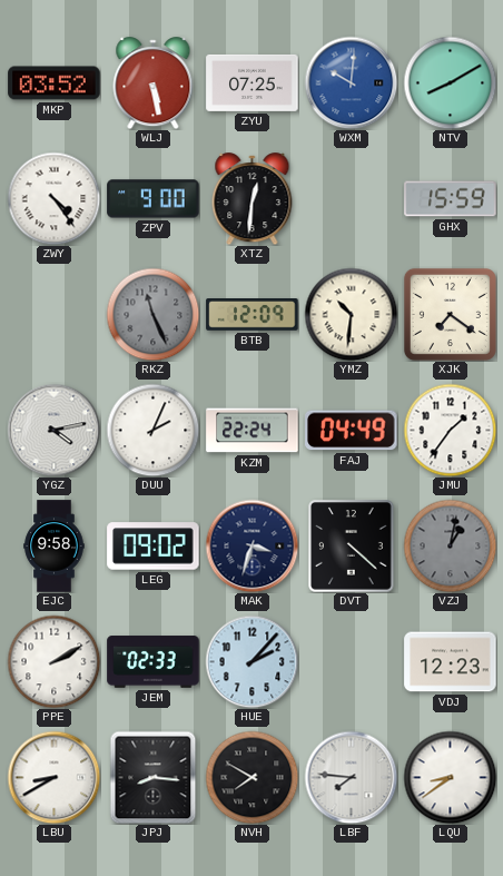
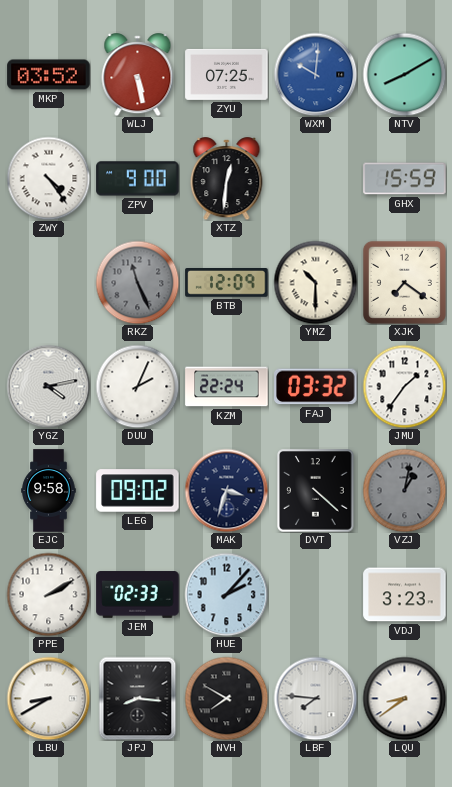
YMZ: 10:31 -> 10:30
FAJ: 04:49 -> 03:32
VDJ: 12:23 -> 3:23
